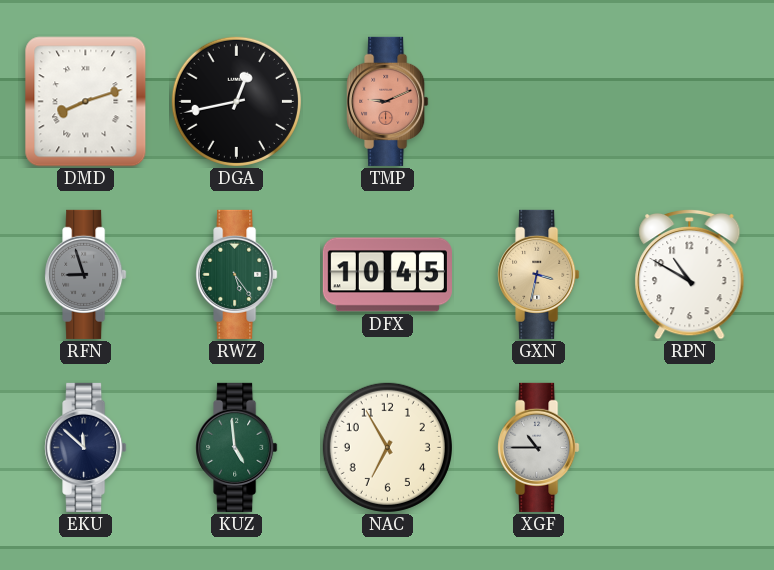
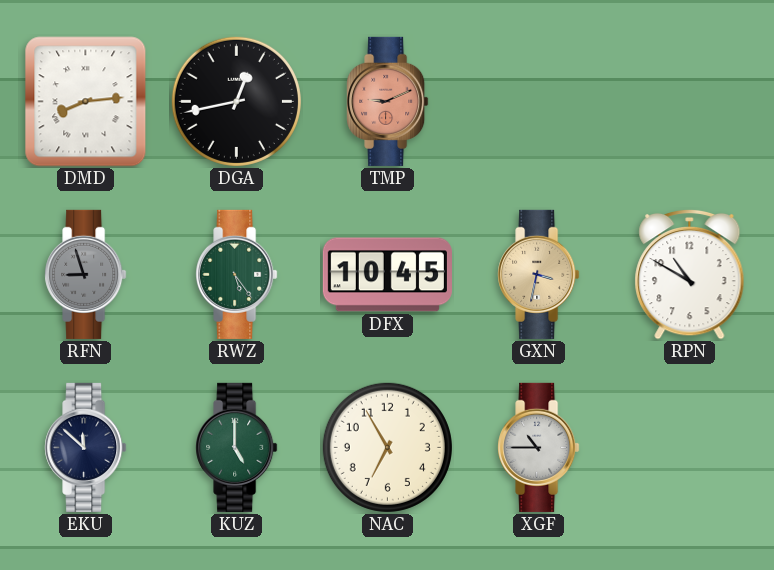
DMD: 8:12 -> 8:14
KUZ: 4:59 -> 5:00
